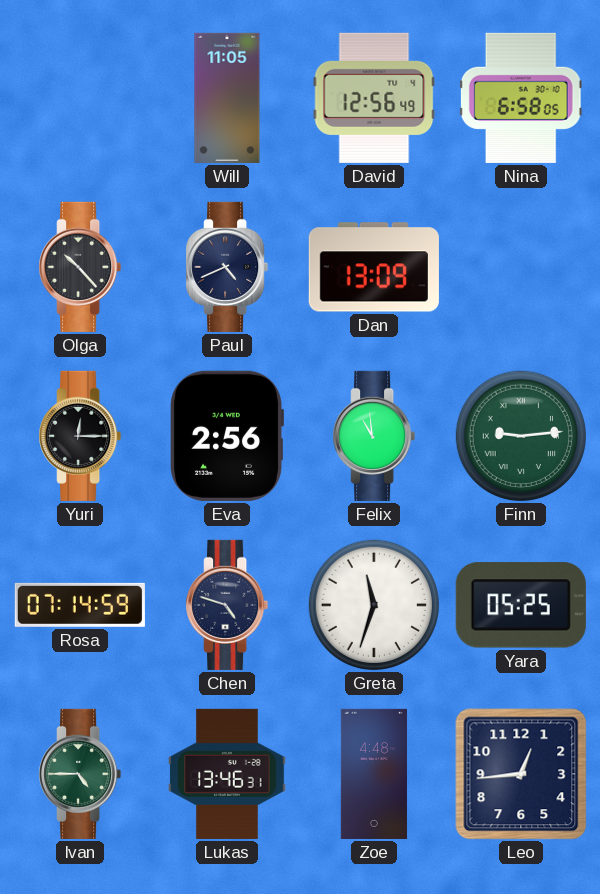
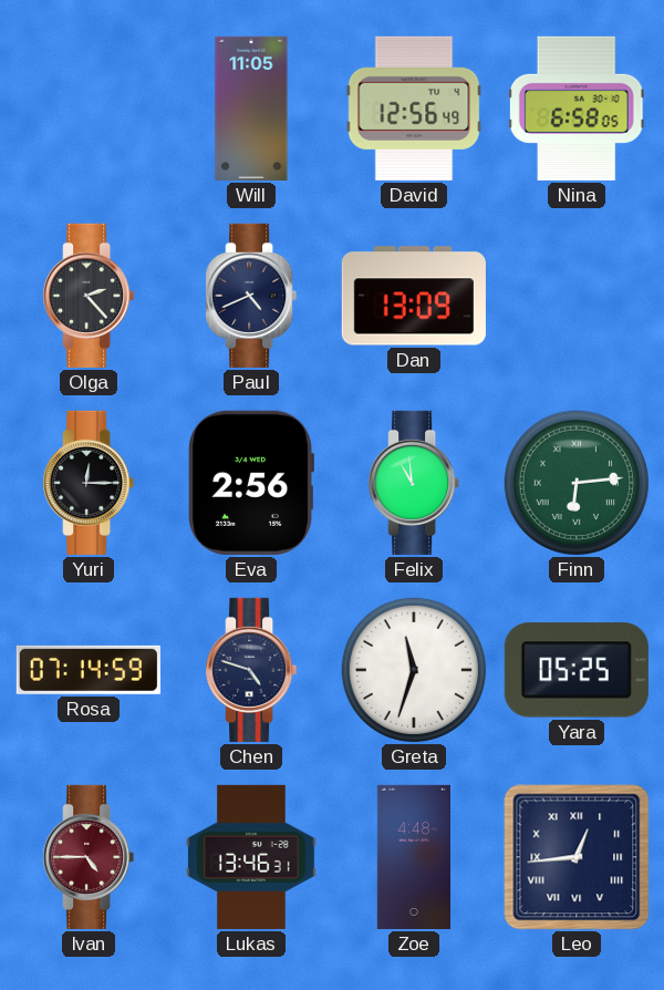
Olga: 10:23 -> 2:23
Finn: 9:14 -> 6:14
Ivan dial: green -> burgundy
Leo numerals: Arabic -> Roman
